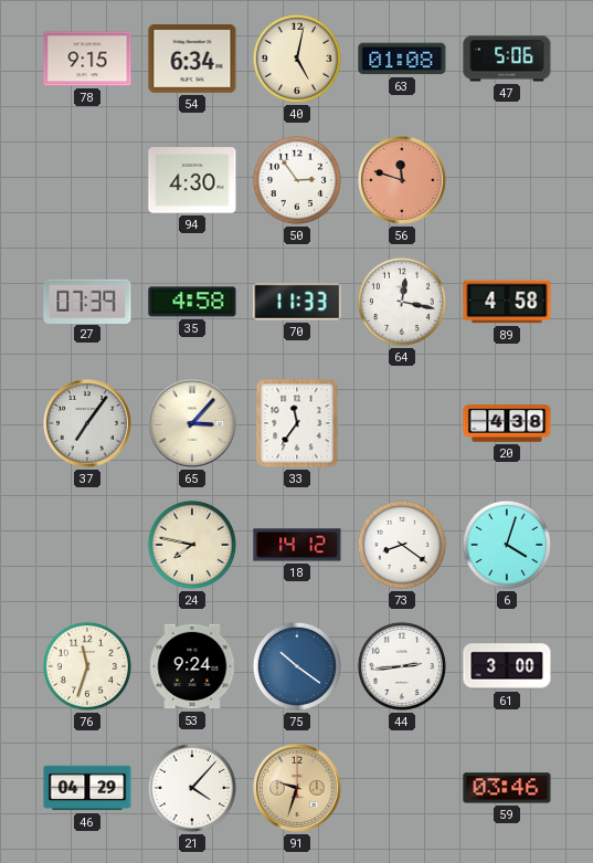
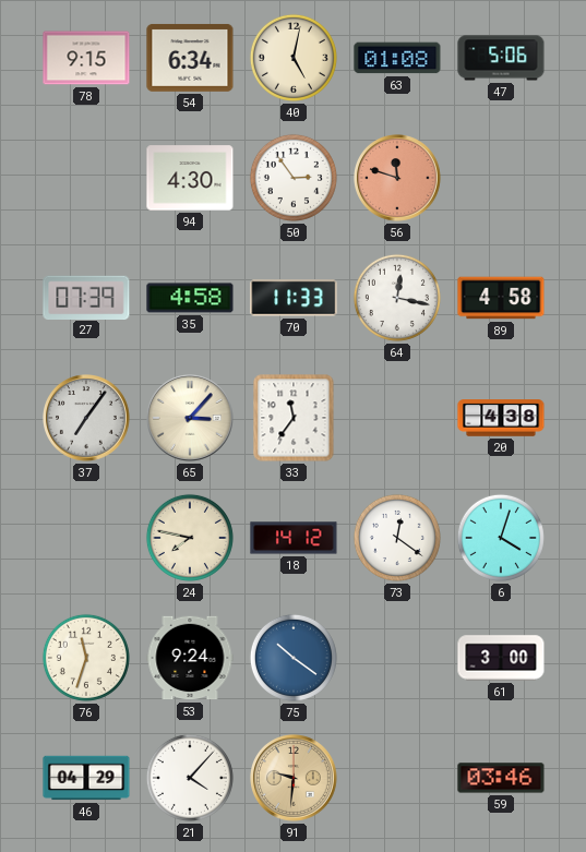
73: 8:21 -> 12:21
44: 2:44 -> none
91: 9:33 -> 9:31
